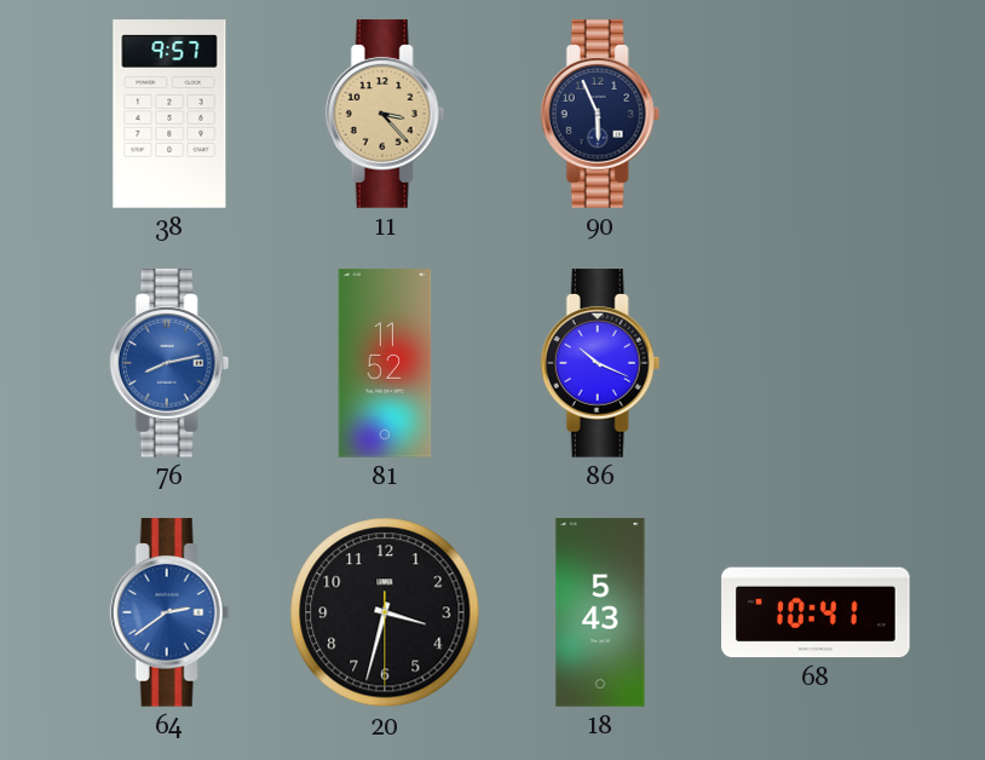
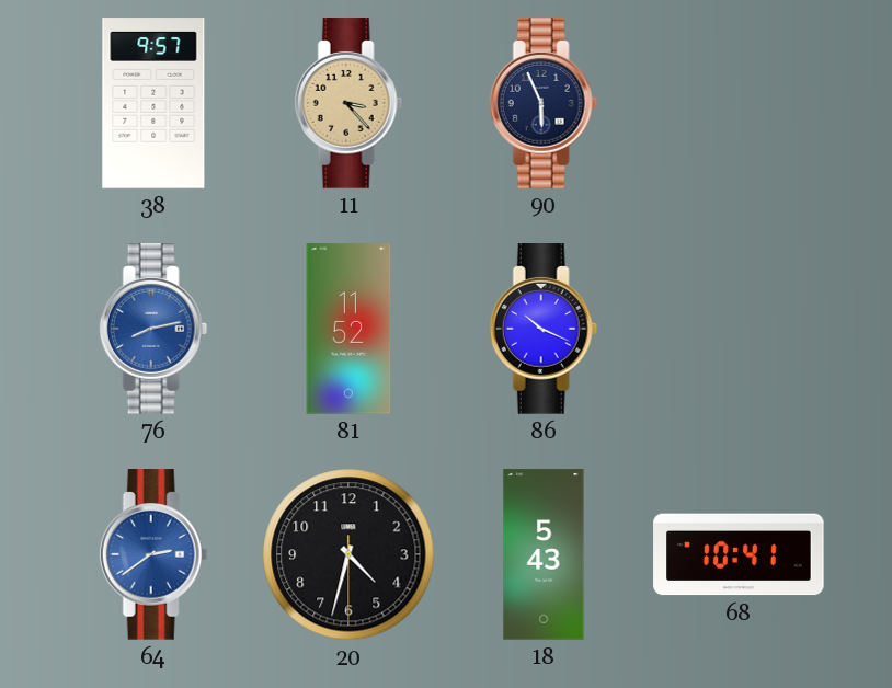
20: 3:32 -> 4:32
